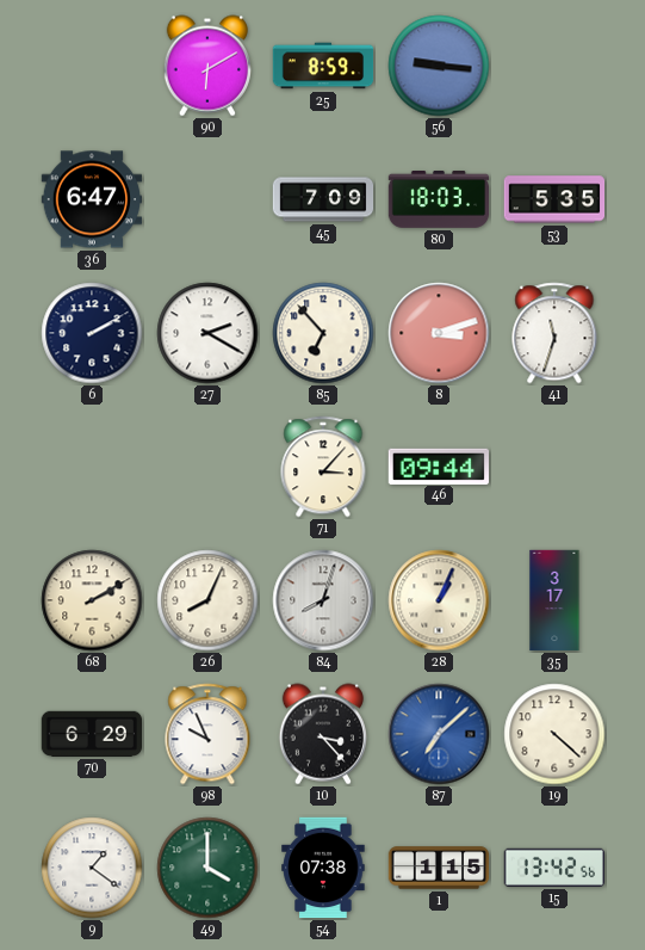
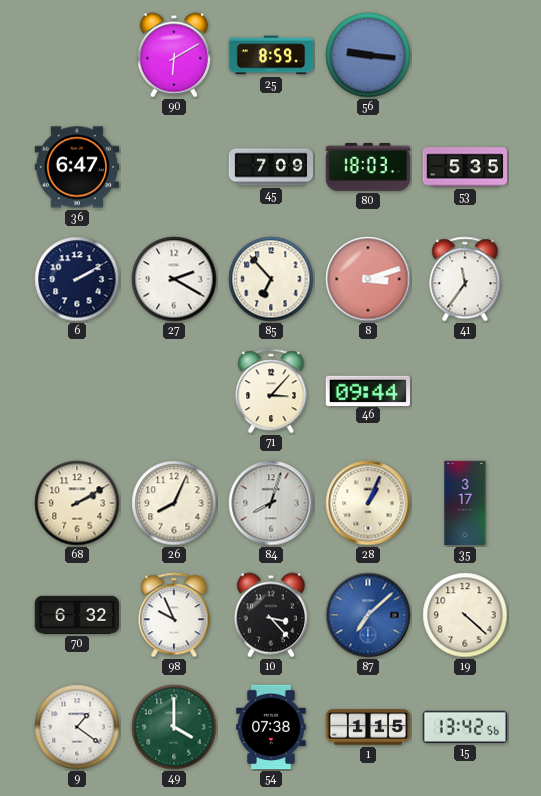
41: 11:33 -> 11:36
70: 6:29 -> 6:32
